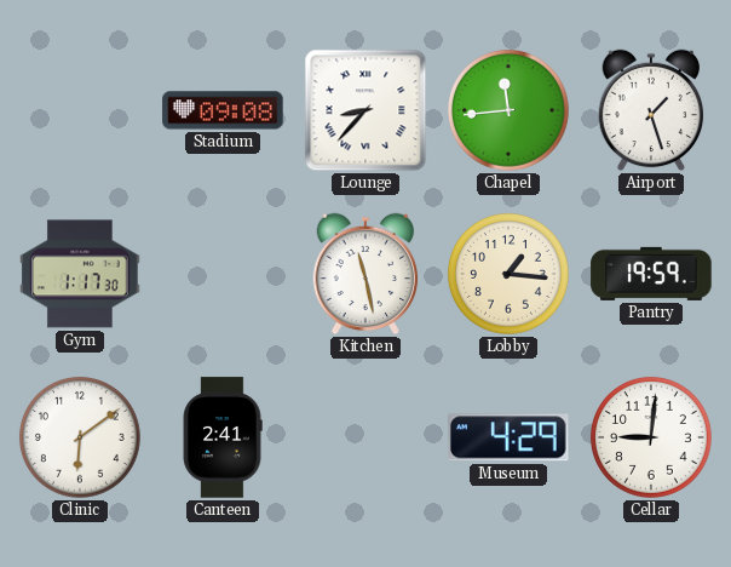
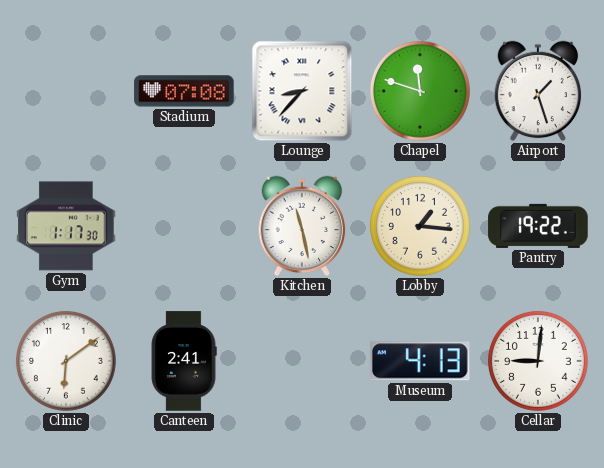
Stadium: 09:08 -> 07:08
Chapel: 11:44 -> 11:48
Pantry: 19:59 -> 19:22
Museum: 4:29 -> 4:13
